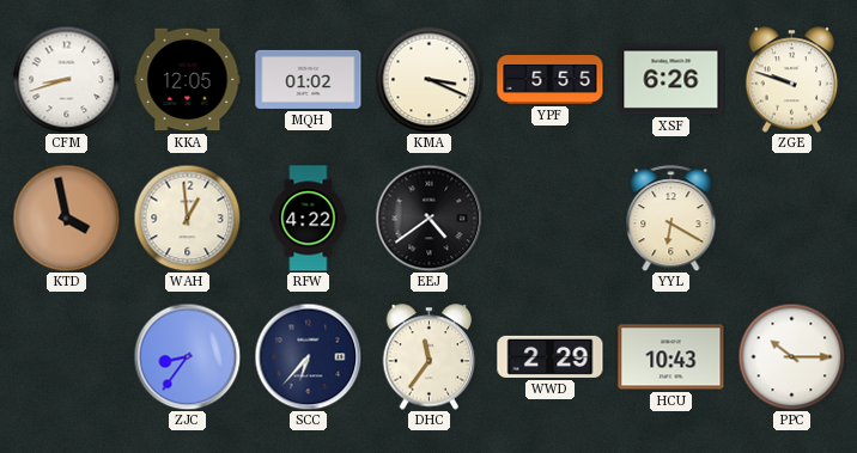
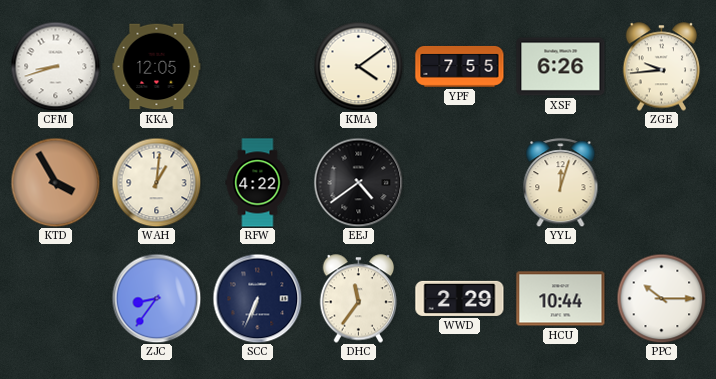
MQH: 01:02 -> none
KMA: 3:19 -> 4:09
YPF: 5:55 -> 7:55
ZGE: 9:48 -> 9:44
KTD: 3:58 -> 3:55
WAH: 12:59 -> 1:01
YYL: 6:20 -> 12:03
SCC: 6:37 -> 6:34
HCU: 10:43 -> 10:44
